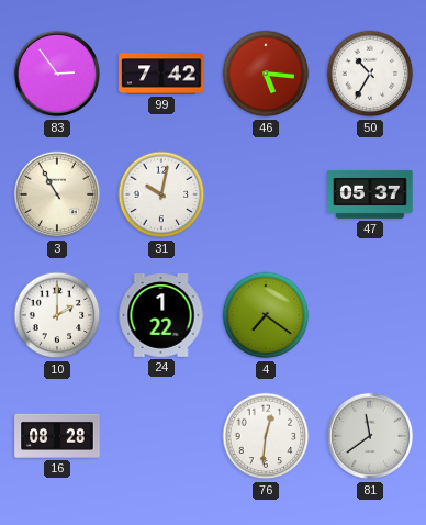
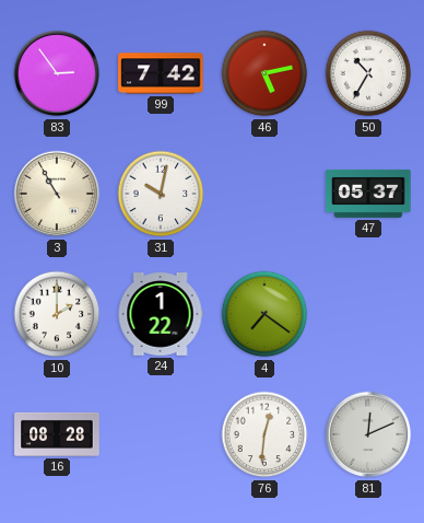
46: 5:16 -> 5:13
81: 11:39 -> 12:11
